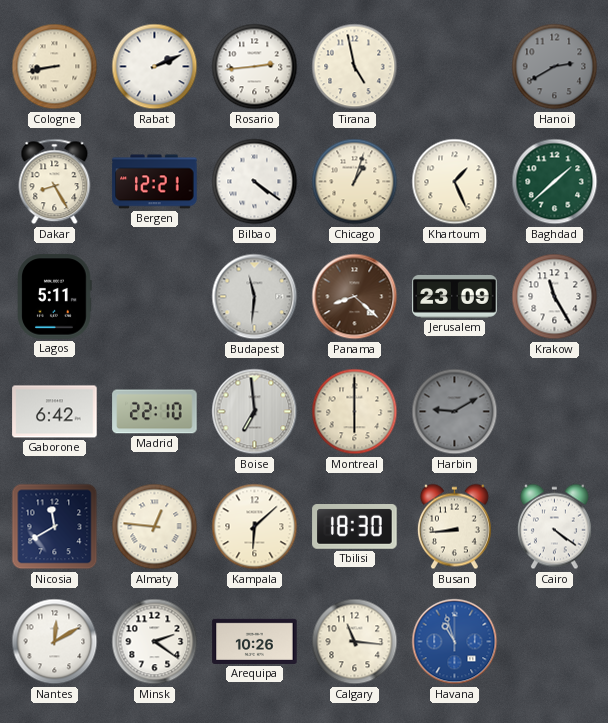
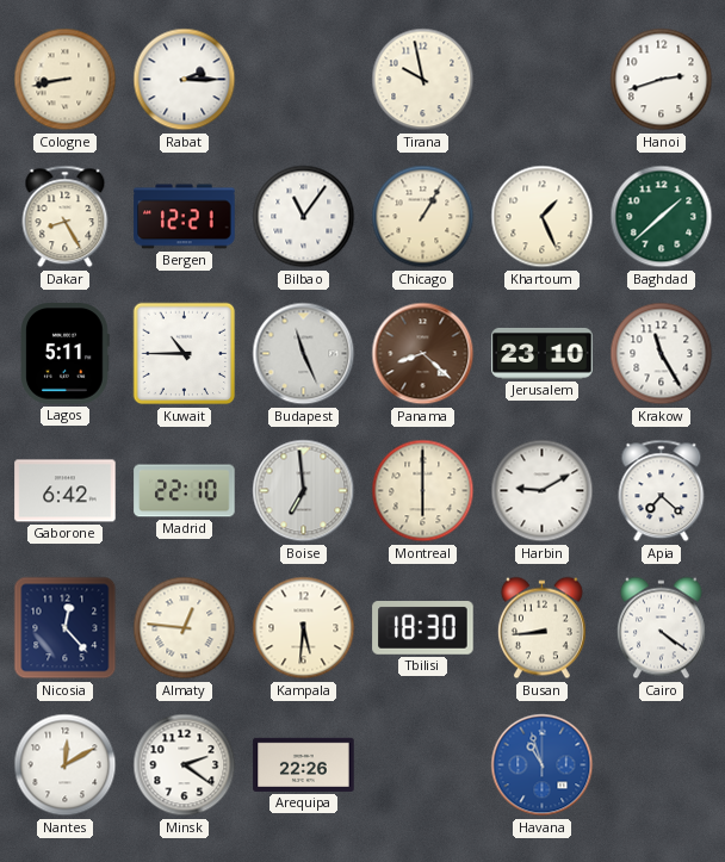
Rabat: 2:11 -> 2:15
Rosario: 2:44 -> none
Tirana: 4:58 -> 9:58
Hanoi: 2:40 -> 2:42
Hanoi dial: grey -> white
Bilbao: 4:21 -> 11:06
Chicago: 1:03 -> 1:05
Kuwait: none -> 10:45
Budapest: 11:31 -> 11:26
Jerusalem: 23:09 -> 23:10
Harbin dial: grey -> white
Apia: none -> 7:22
Nicosia: 11:40 -> 12:23
Kampala: 6:08 -> 5:31
Arequipa: 10:26 -> 22:26
Calgary: 11:16 -> none
